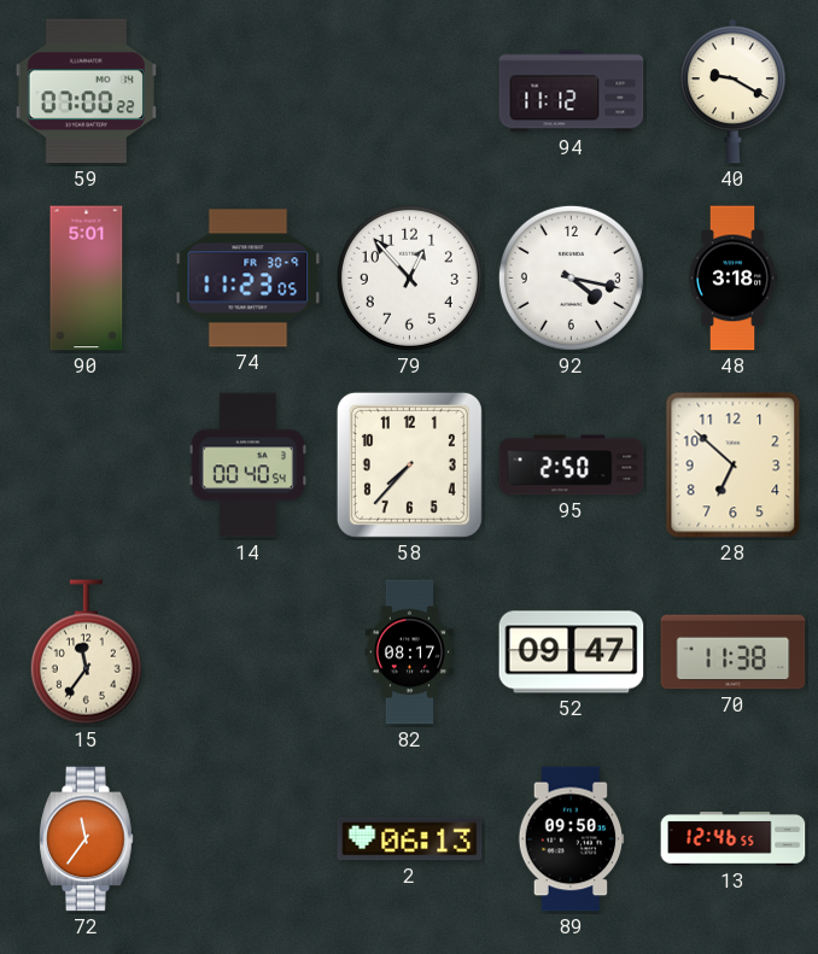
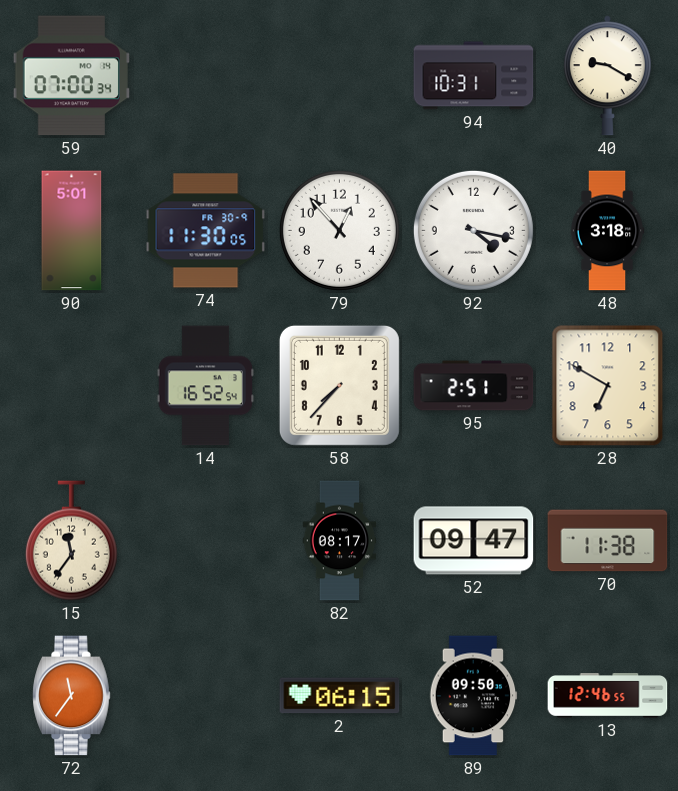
59: 07:00:22 -> 07:00:34
94: 11:12 -> 10:31
74: 11:23 -> 11:30
14: 00:40 -> 16:52
95: 2:50 -> 2:51
28: 6:52 -> 6:50
2: 06:13 -> 06:15
